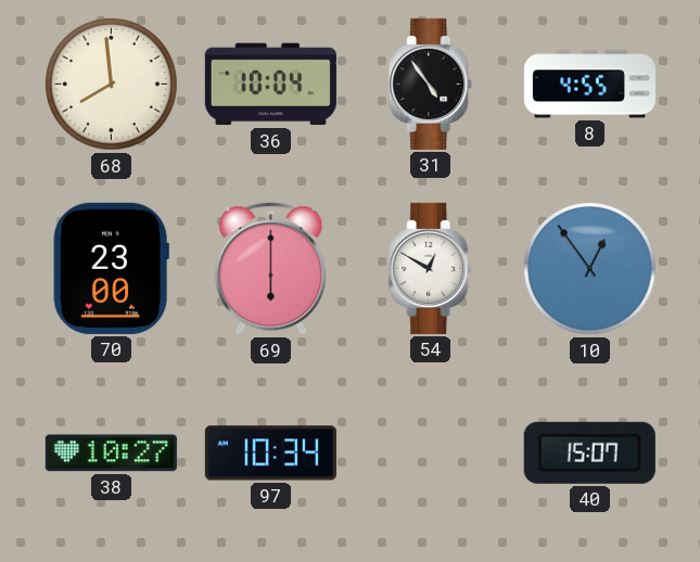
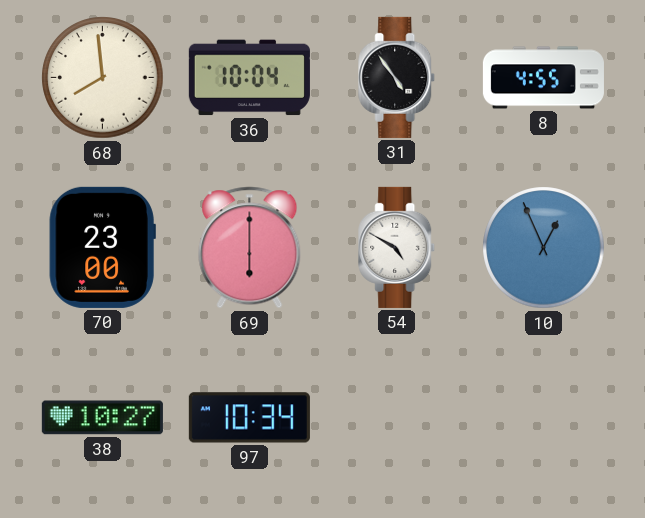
54: 12:50 -> 4:50
10: 12:54 -> 12:56
40: 15:07 -> none
